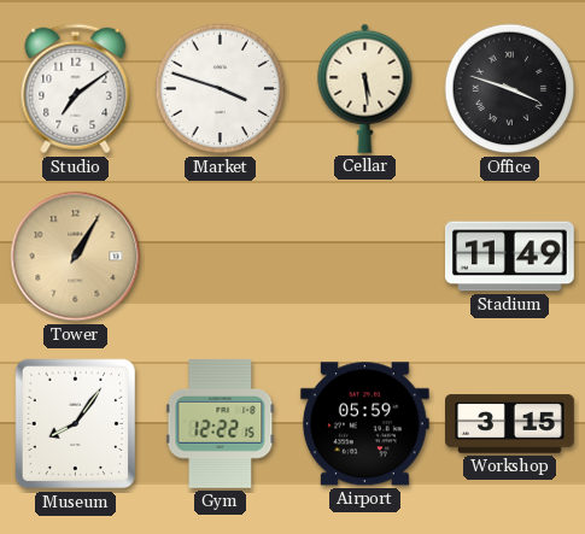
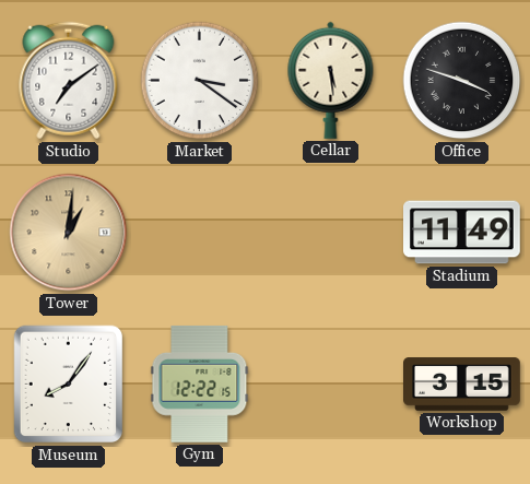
Market: 3:48 -> 3:21
Tower: 1:05 -> 1:01
Airport: 05:59 -> none
